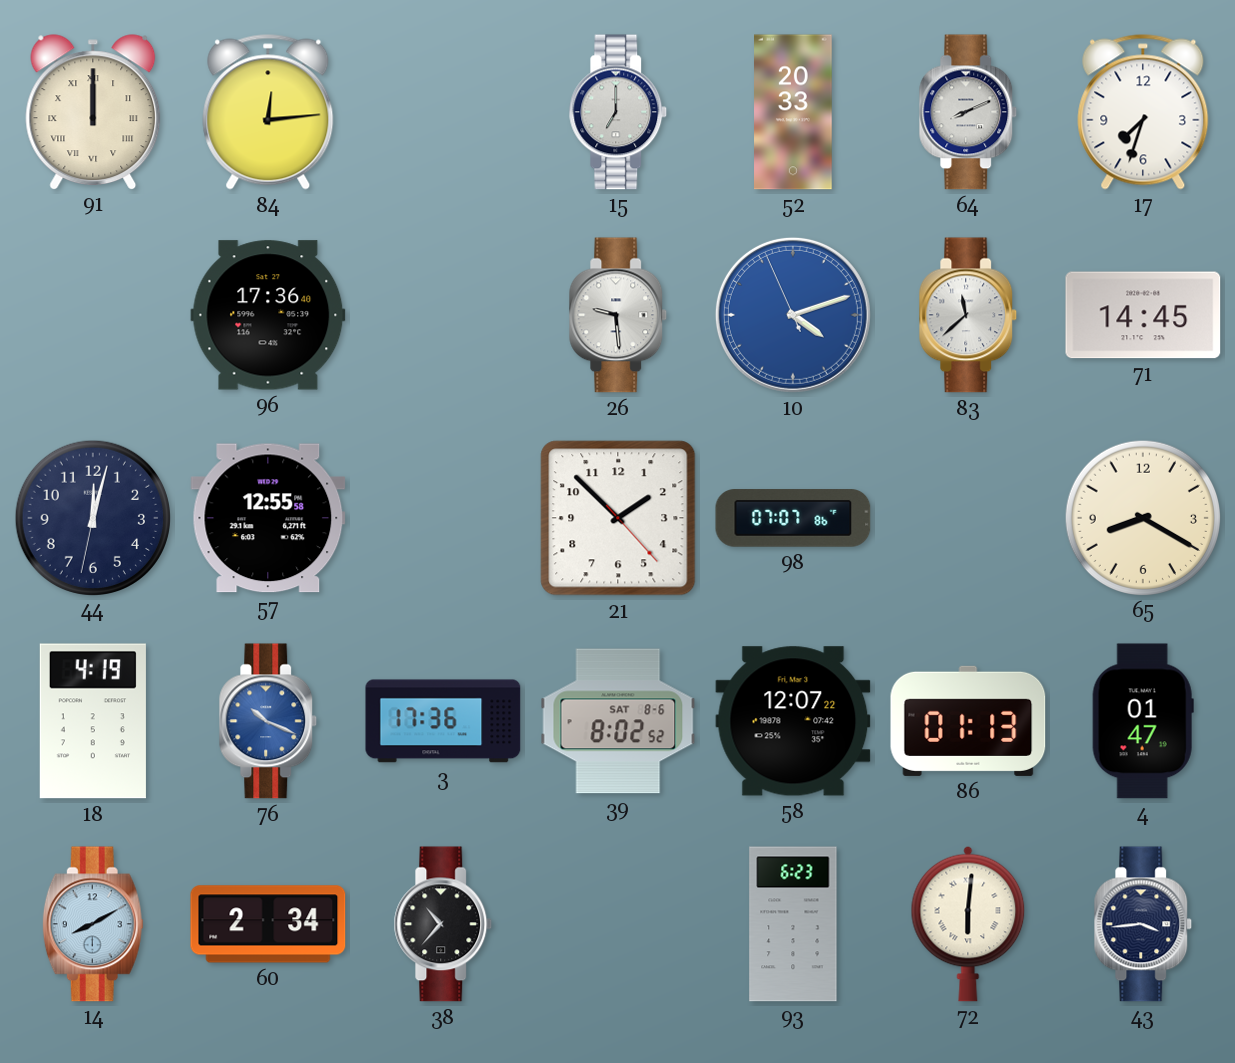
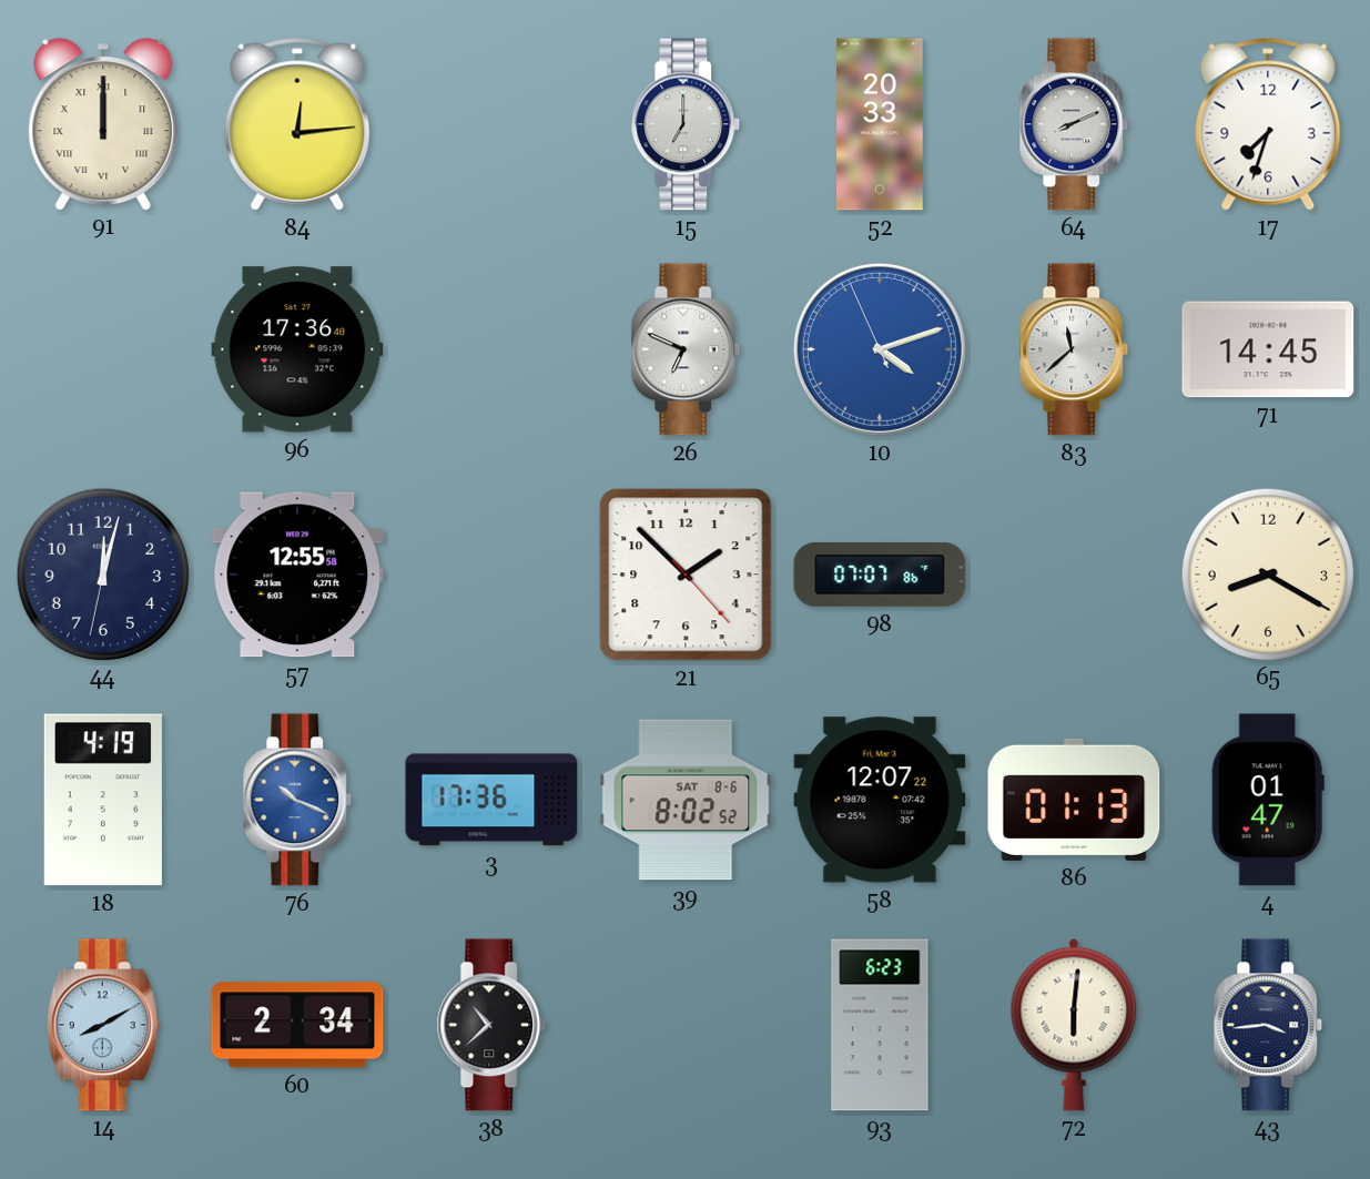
26: 9:29 -> 6:49
38: 10:37 -> 10:38
